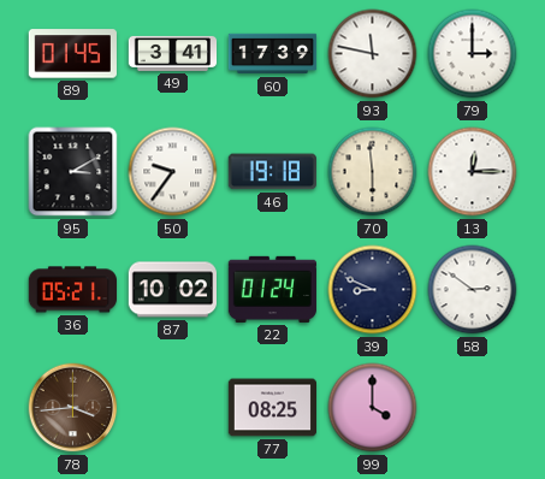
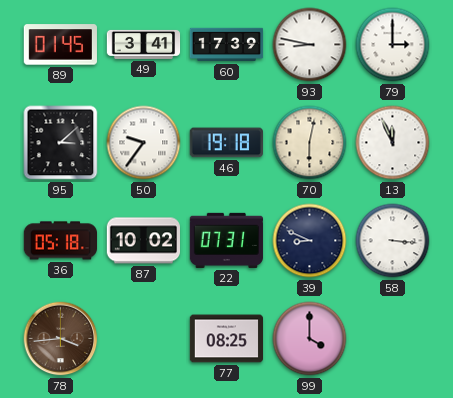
93: 11:47 -> 8:47
95: 3:10 -> 3:08
70: 5:59 -> 6:02
13: 12:15 -> 11:56
36: 05:21 -> 05:18
22: 01:24 -> 07:31
58: 2:51 -> 3:16
